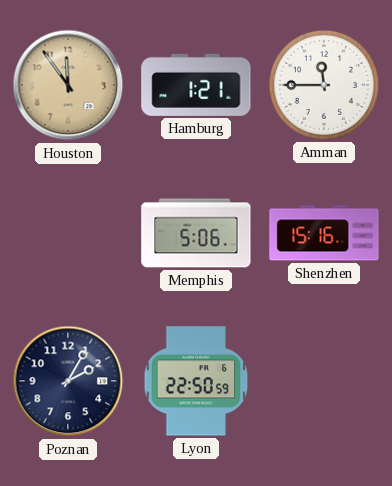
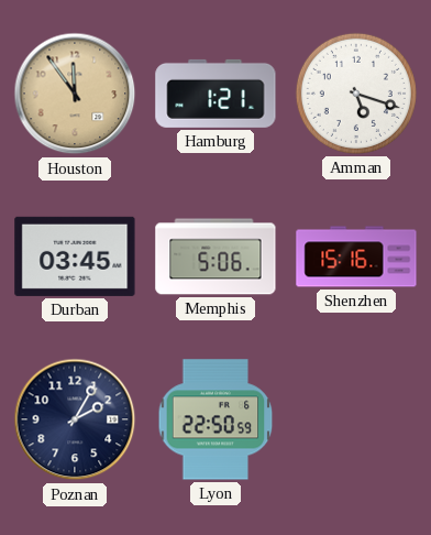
Amman: 11:45 -> 5:18
Durban: none -> 03:45
